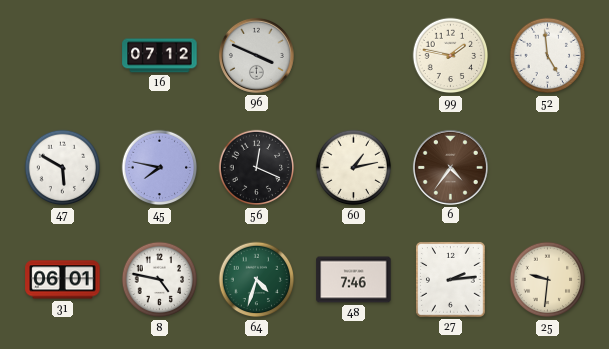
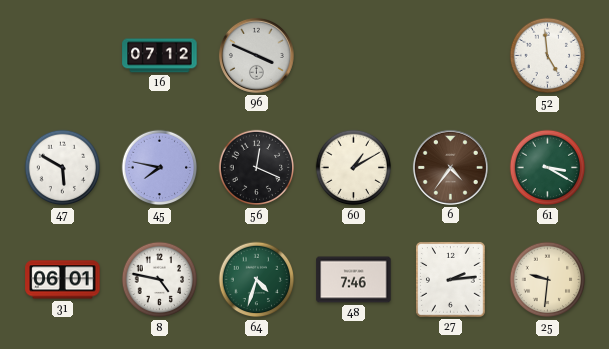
99: 1:47 -> none
60: 1:13 -> 1:10
61: none -> 3:20
